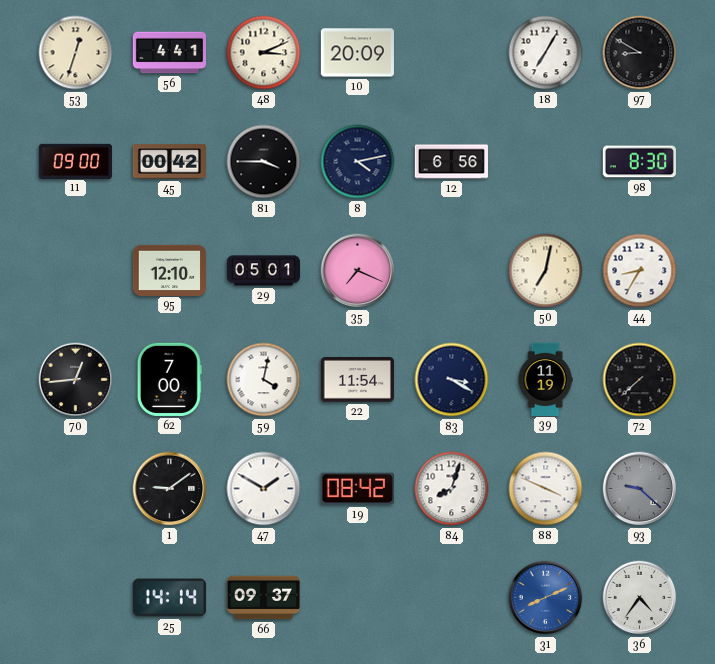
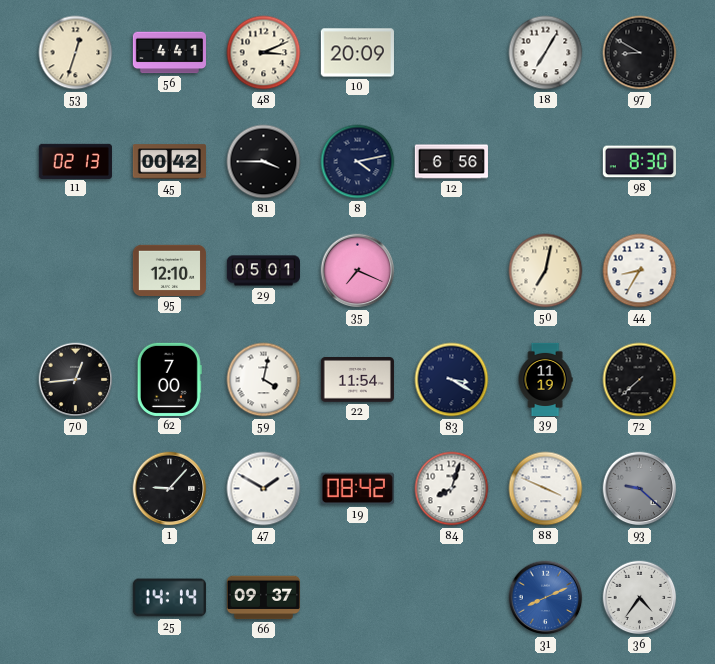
11: 09:00 -> 02:13
1: 9:09 -> 9:07
